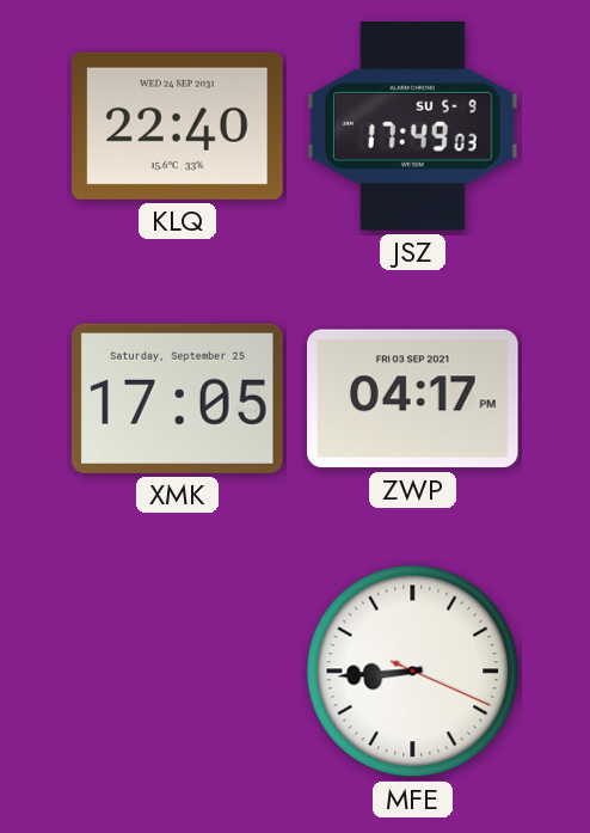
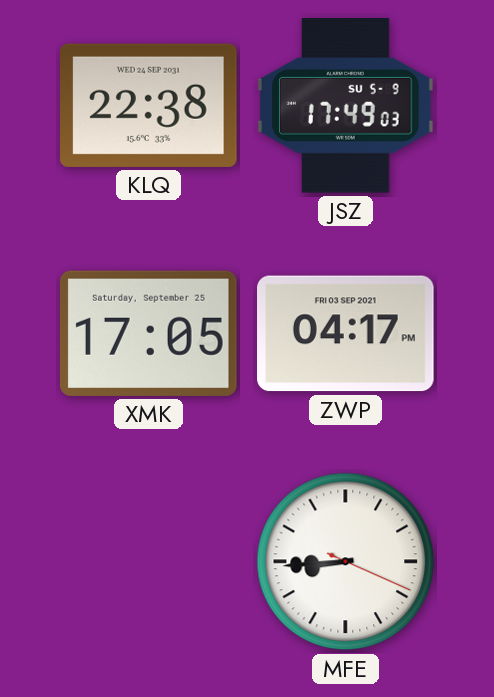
KLQ: 22:40 -> 22:38
